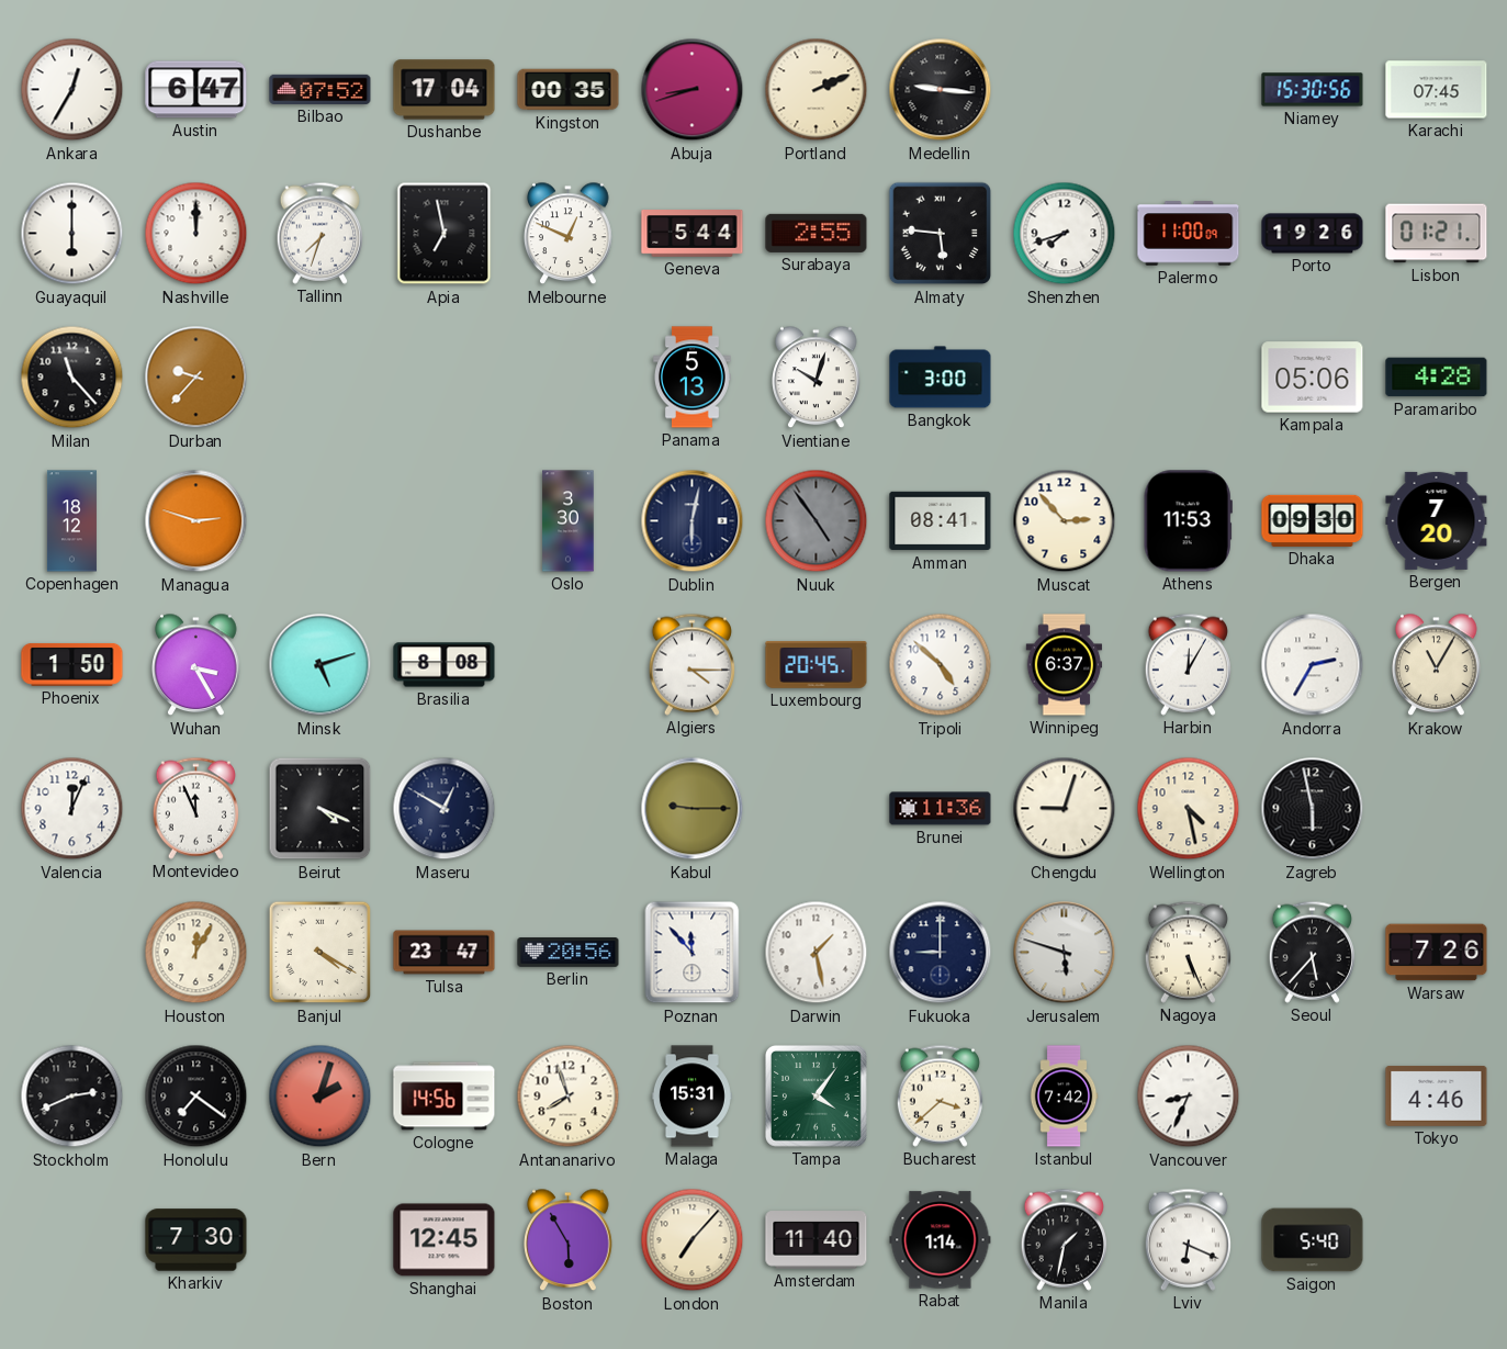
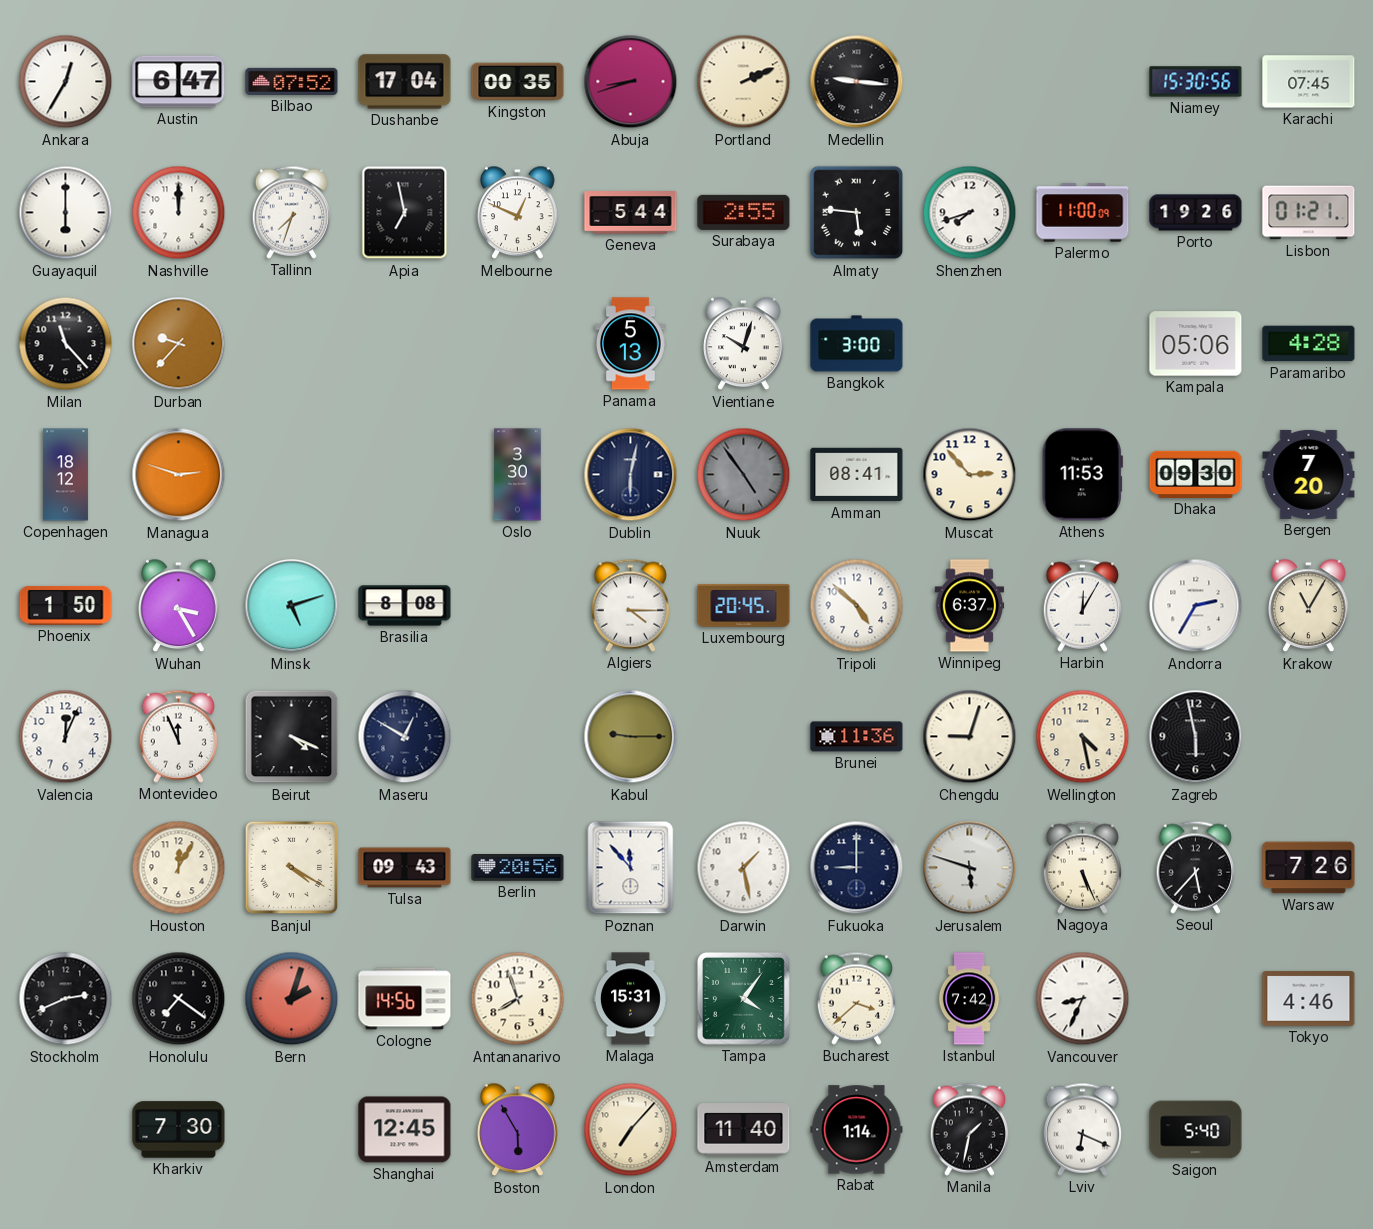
Tulsa: 23:47 -> 09:43
